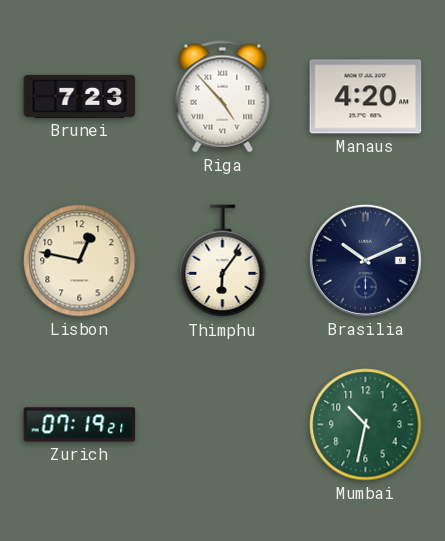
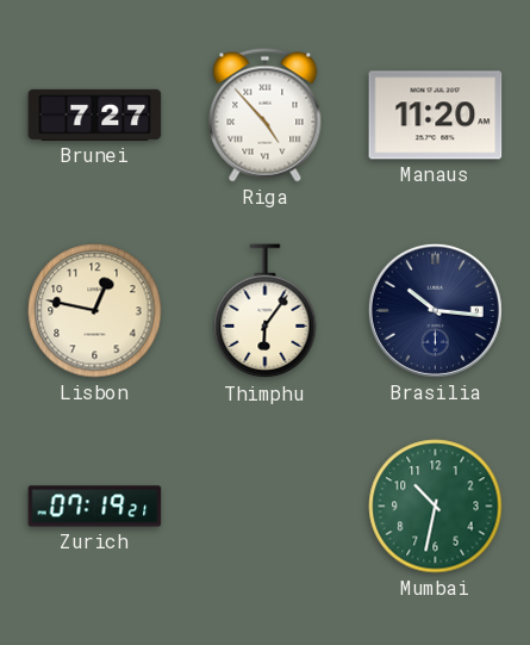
Brunei: 7:23 -> 7:27
Manaus: 4:20 -> 11:20
Brasilia: 10:11 -> 10:16
